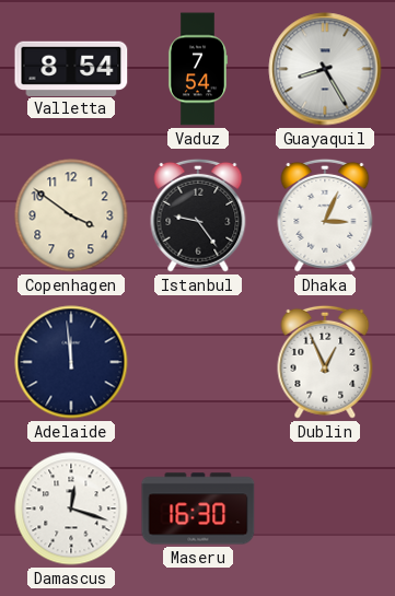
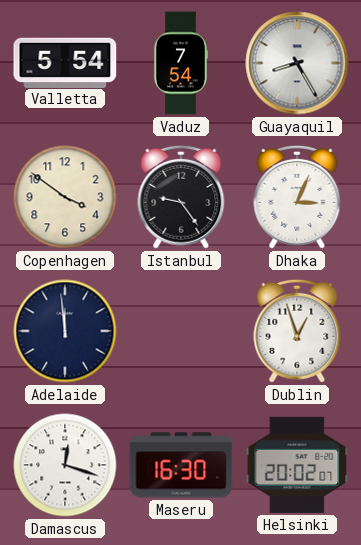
Valletta: 8:54 -> 5:54
Dublin: 12:56 -> 12:57
Helsinki: none -> 20:02
